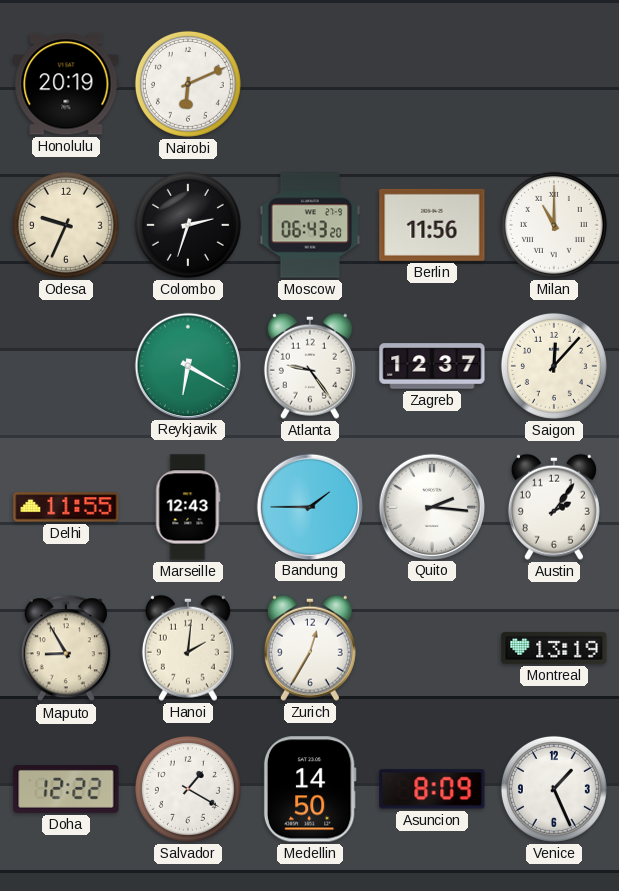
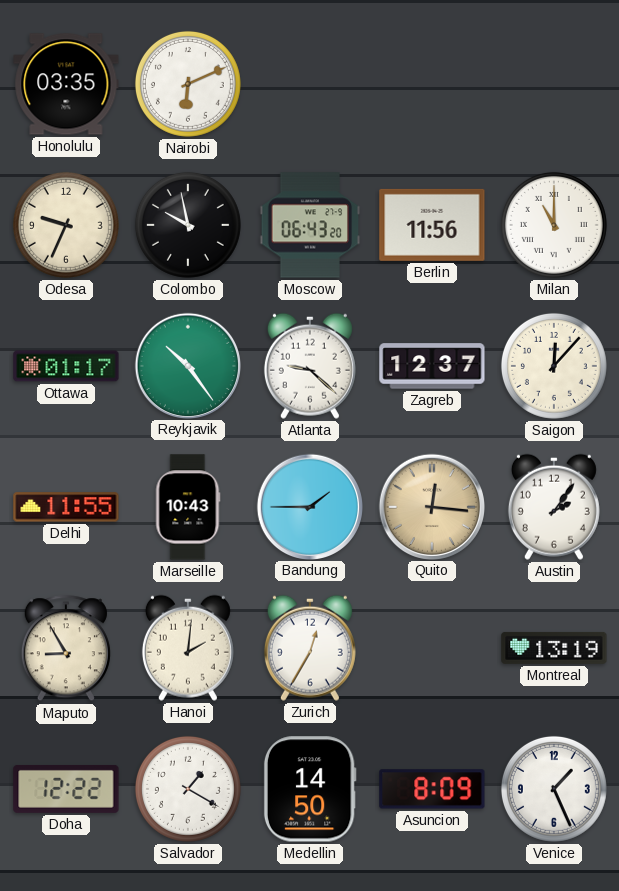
Honolulu: 20:19 -> 03:35
Colombo: 2:33 -> 9:58
Ottawa: none -> 01:17
Reykjavik: 6:20 -> 10:24
Atlanta: 9:24 -> 9:22
Marseille: 12:43 -> 10:43
Quito: 2:16 -> 12:16
Quito dial: white -> champagne
